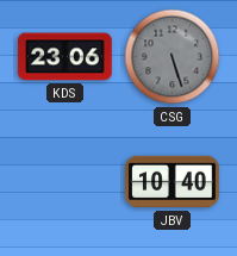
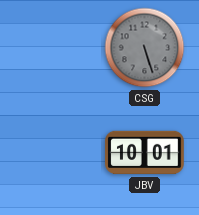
KDS: 23:06 -> none
JBV: 10:40 -> 10:01
